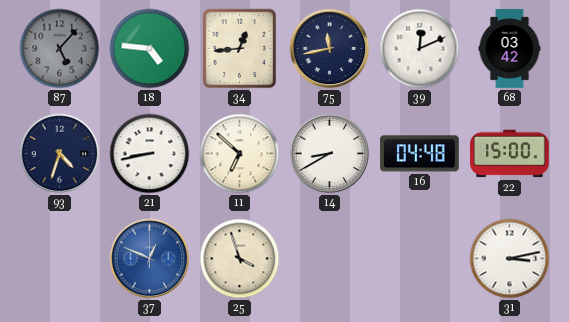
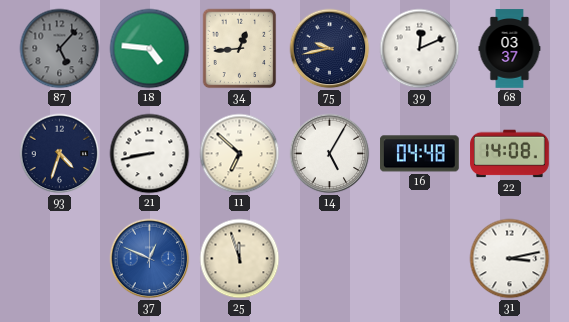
75: 11:43 -> 9:43
68: 03:42 -> 03:37
14: 8:40 -> 5:05
22: 15:00 -> 14:08
25: 3:57 -> 11:57
